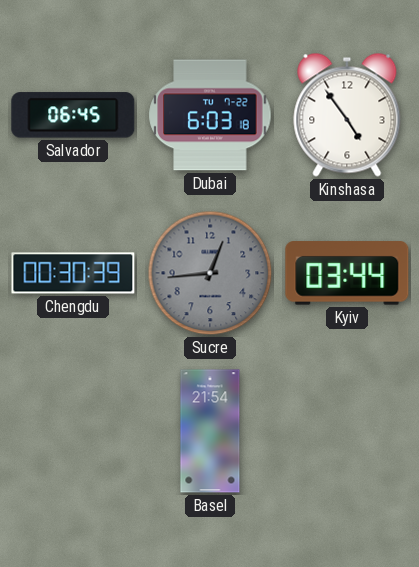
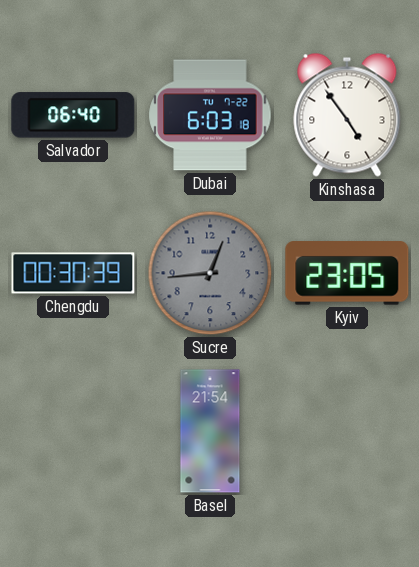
Salvador: 06:45 -> 06:40
Kyiv: 03:44 -> 23:05
